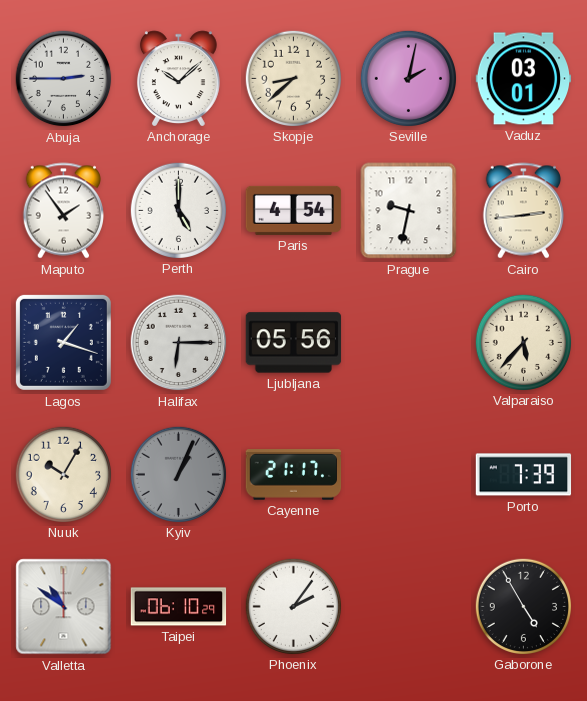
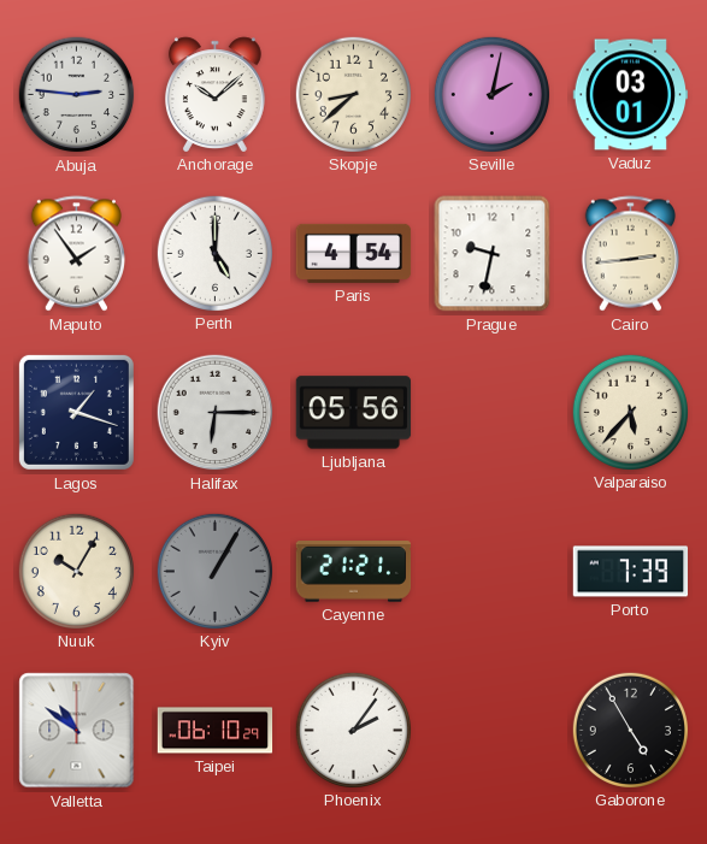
Abuja: 2:45 -> 2:46
Kyiv: 1:04 -> 1:05
Cayenne: 21:17 -> 21:21
